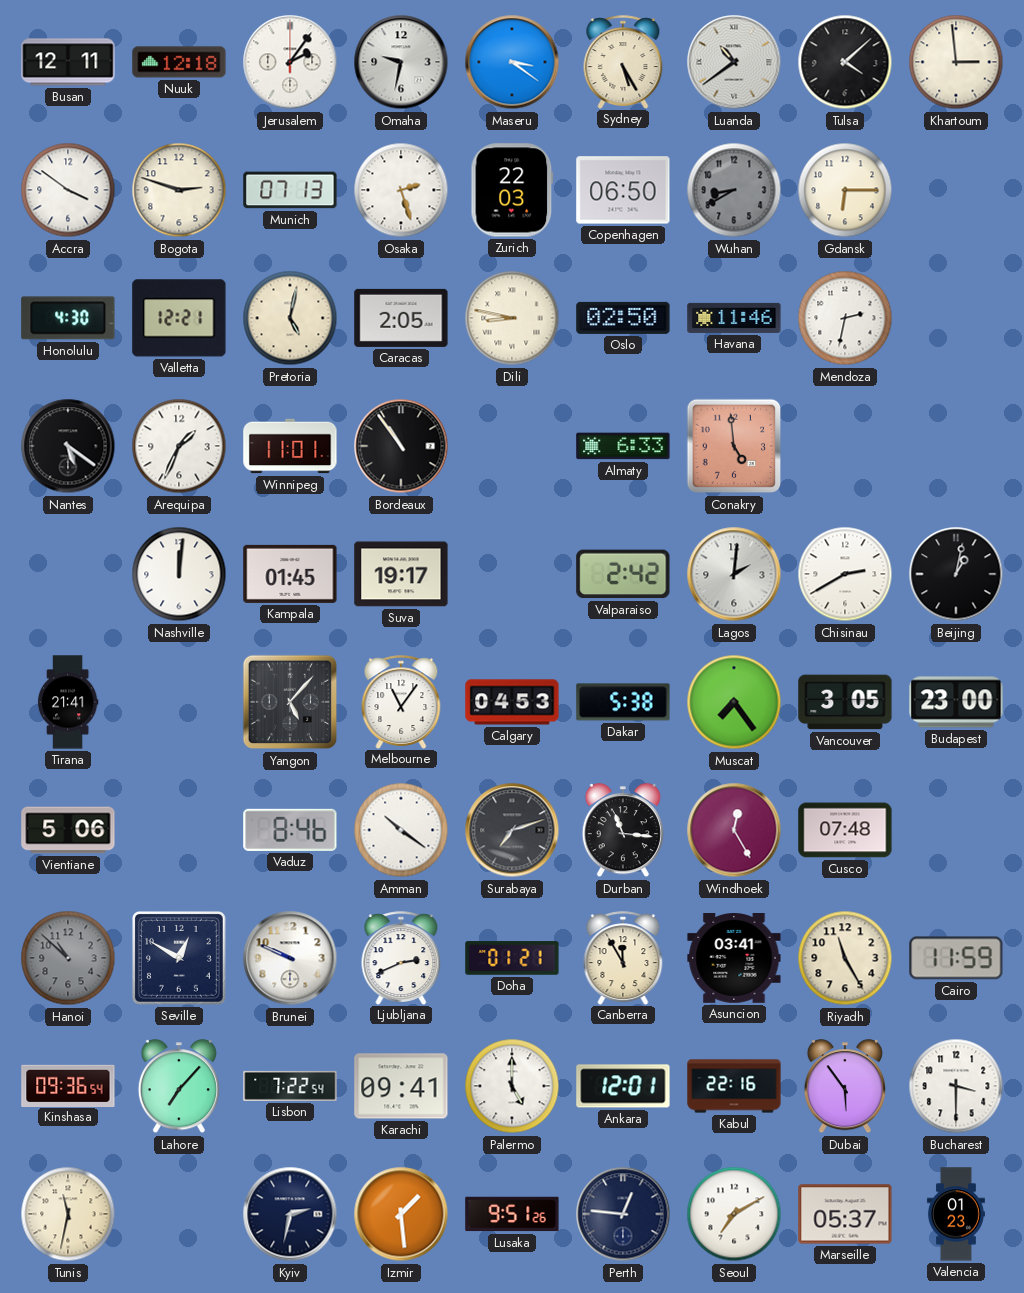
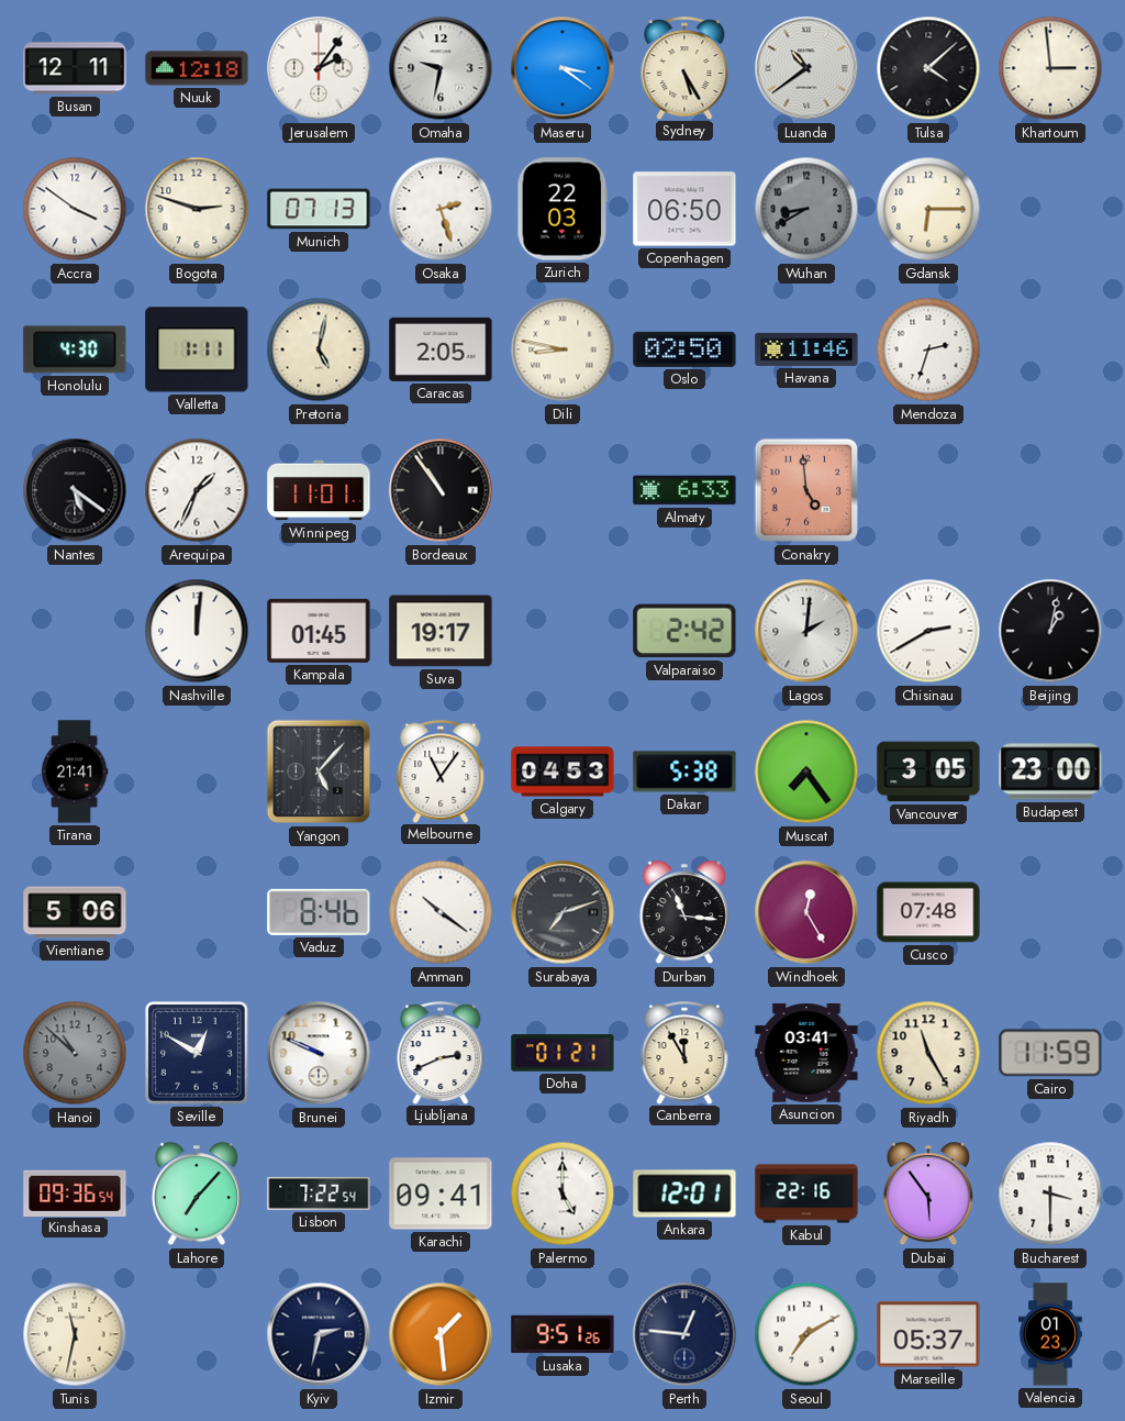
Valletta: 12:21 -> 1:11
Mendoza: 2:32 -> 2:33
